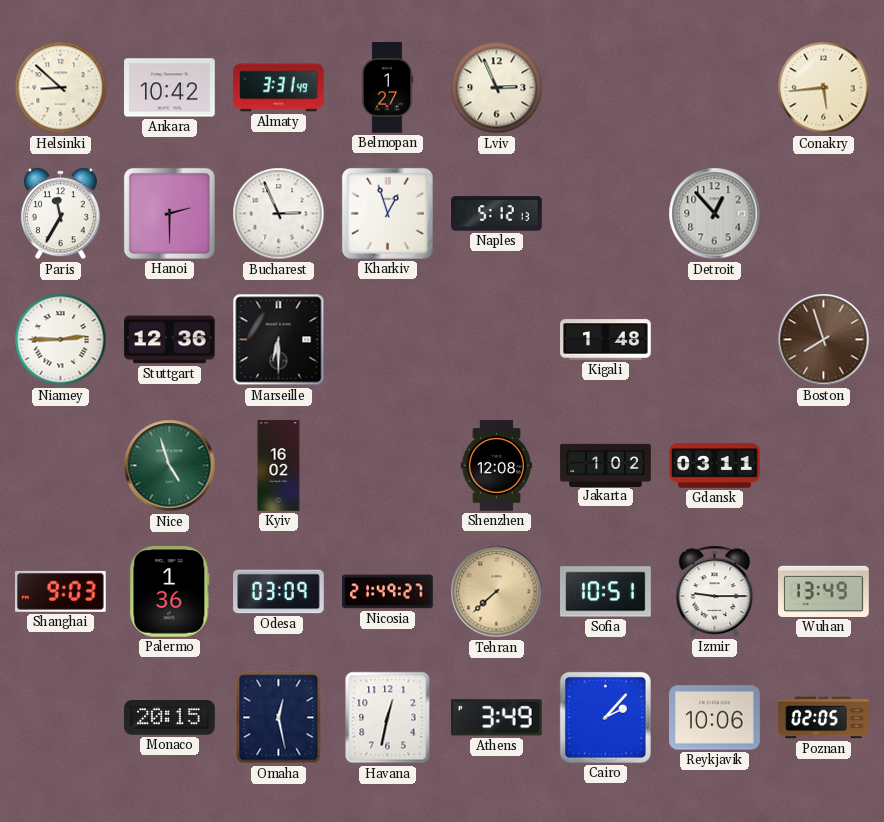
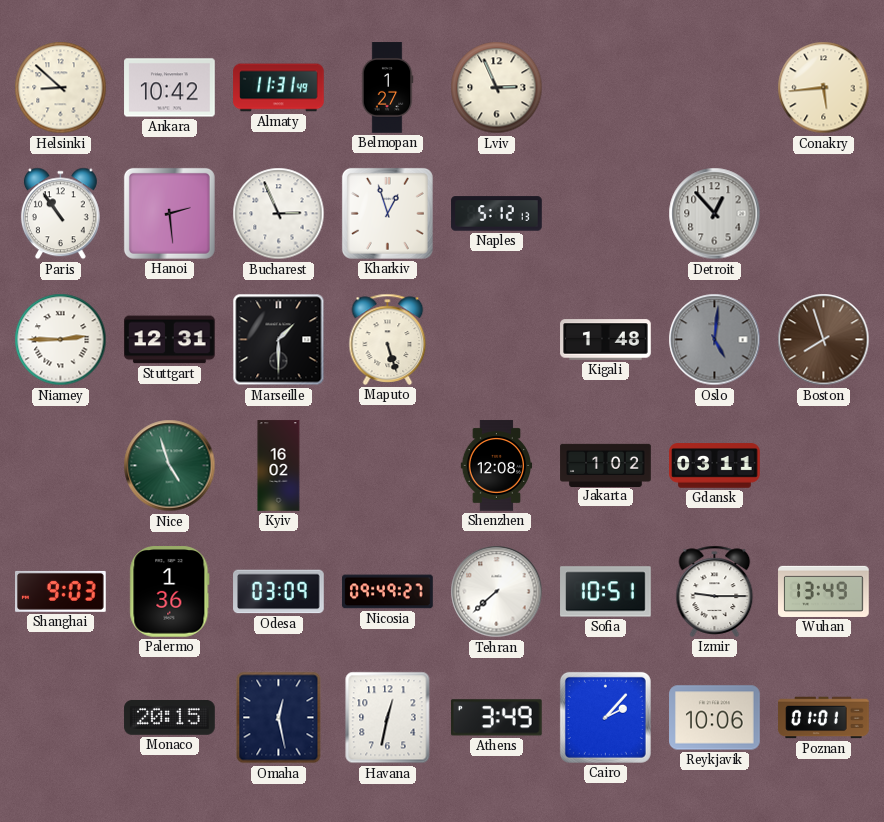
Almaty: 3:31 -> 11:31
Paris: 11:35 -> 10:54
Hanoi: 2:30 -> 2:29
Stuttgart: 12:36 -> 12:31
Marseille: 6:30 -> 1:30
Maputo: none -> 5:27
Oslo: none -> 5:01
Nicosia: 21:49 -> 09:49
Tehran dial: champagne -> white
Poznan: 02:05 -> 01:01
